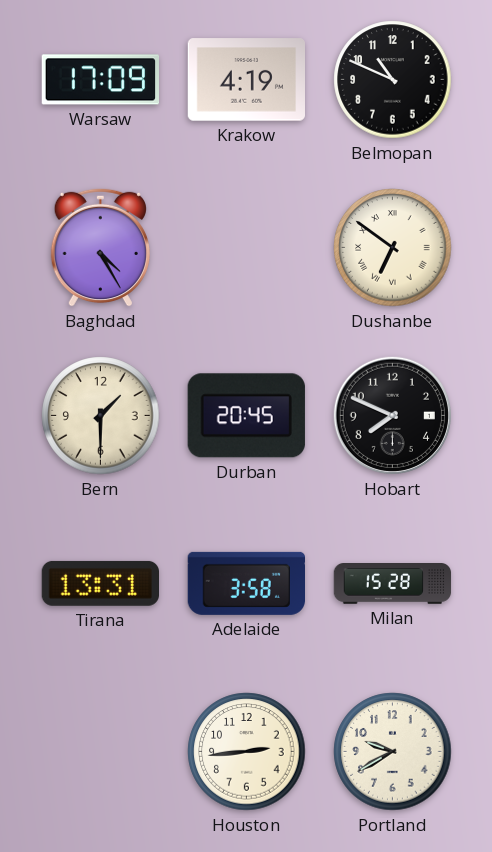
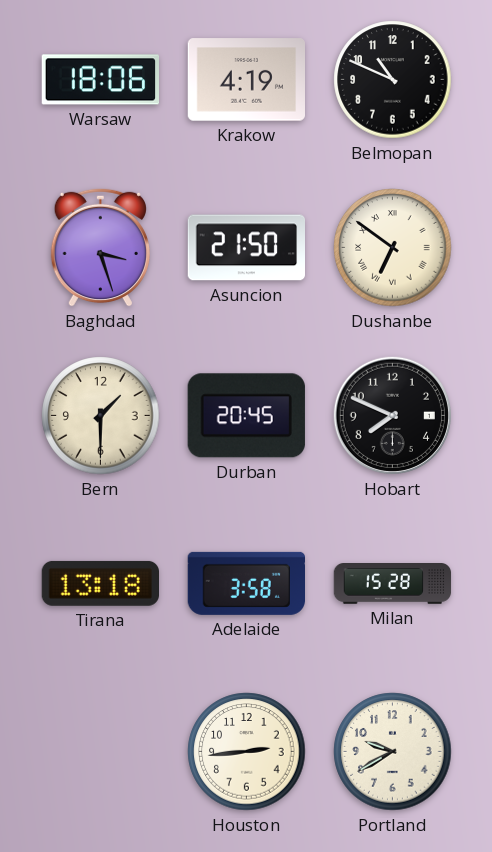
Warsaw: 17:09 -> 18:06
Baghdad: 4:25 -> 3:27
Asuncion: none -> 21:50
Tirana: 13:31 -> 13:18
